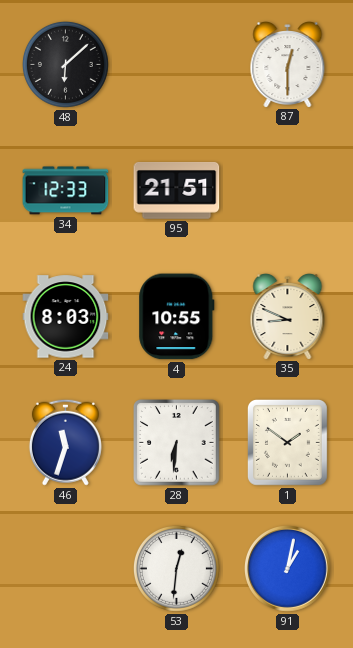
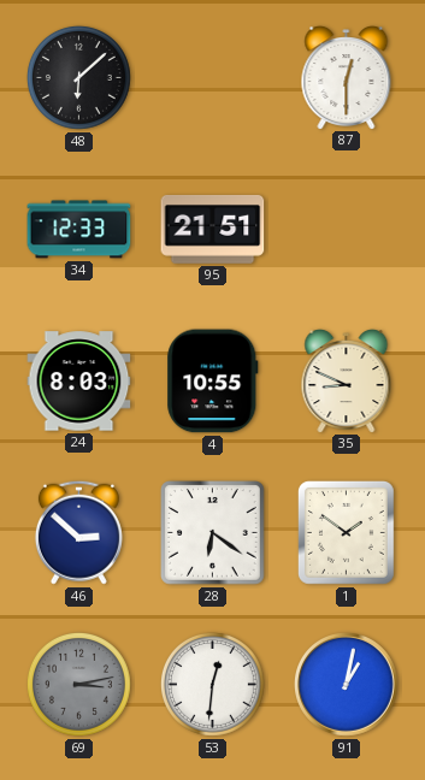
46: 11:33 -> 2:52
28: 6:31 -> 6:21
69: none -> 3:13
